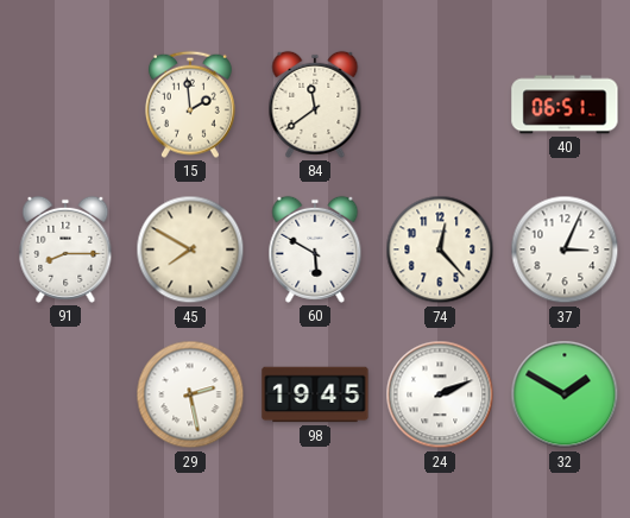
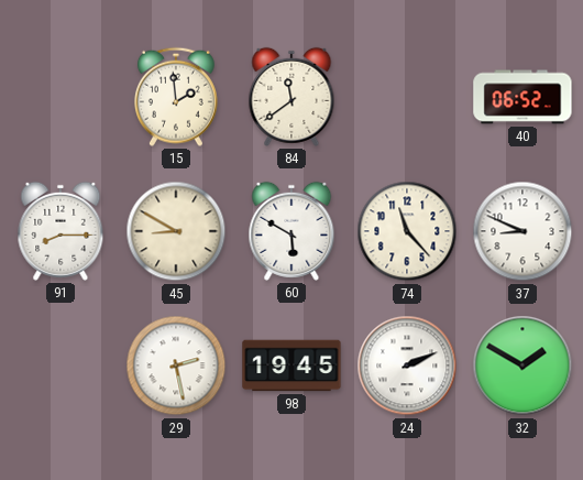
40: 06:51 -> 06:52
45: 7:50 -> 8:50
74: 12:23 -> 11:23
37: 3:04 -> 8:49
